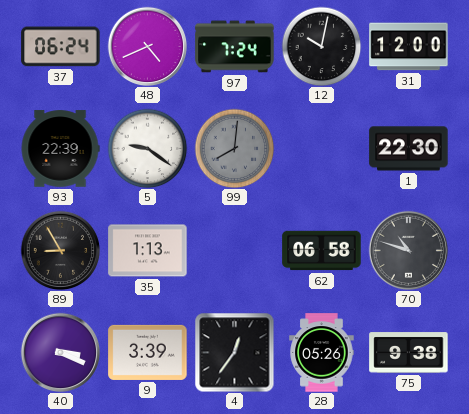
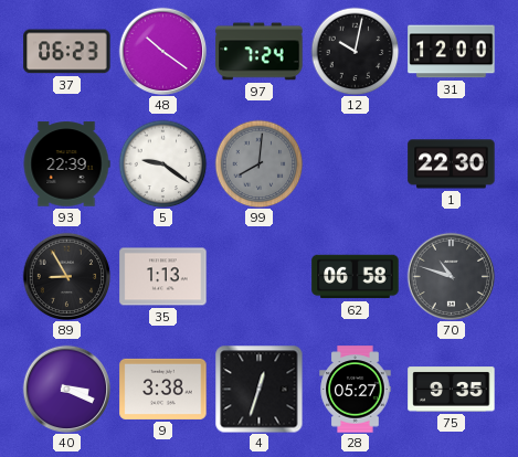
37: 06:24 -> 06:23
48: 4:41 -> 10:21
9: 3:39 -> 3:38
4: 12:36 -> 12:33
28: 05:26 -> 05:27
75: 9:38 -> 9:35
